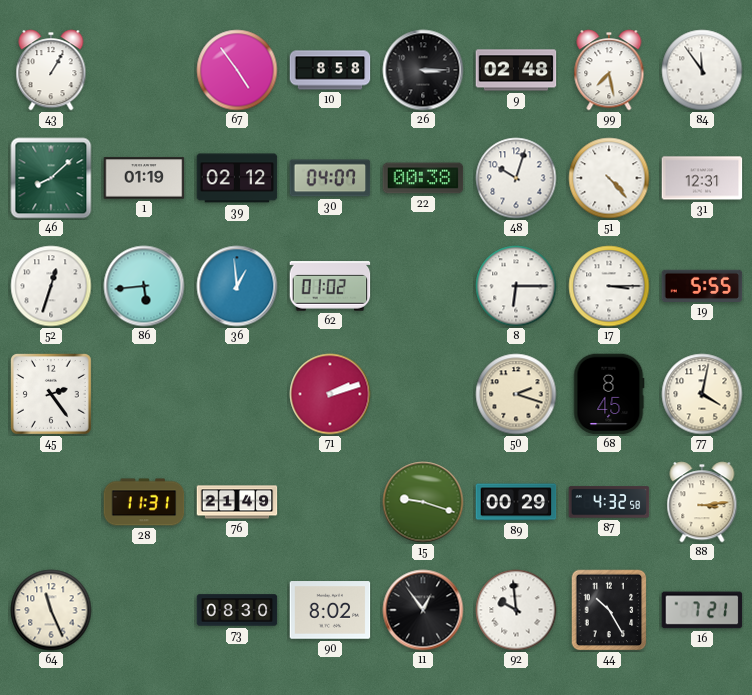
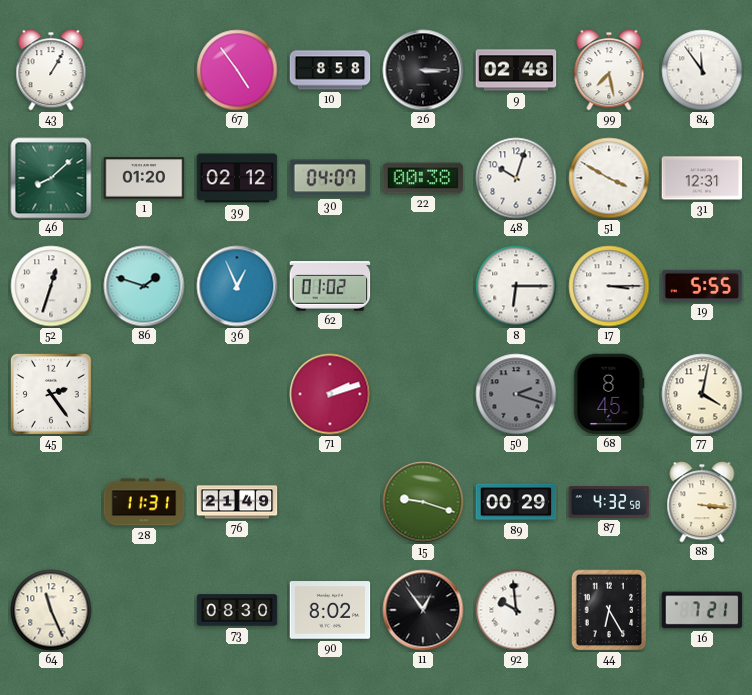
1: 01:19 -> 01:20
51: 4:23 -> 3:50
86: 5:44 -> 1:48
36: 12:59 -> 12:56
50 dial: cream -> grey
88: 3:14 -> 3:16
44: 10:25 -> 6:25
